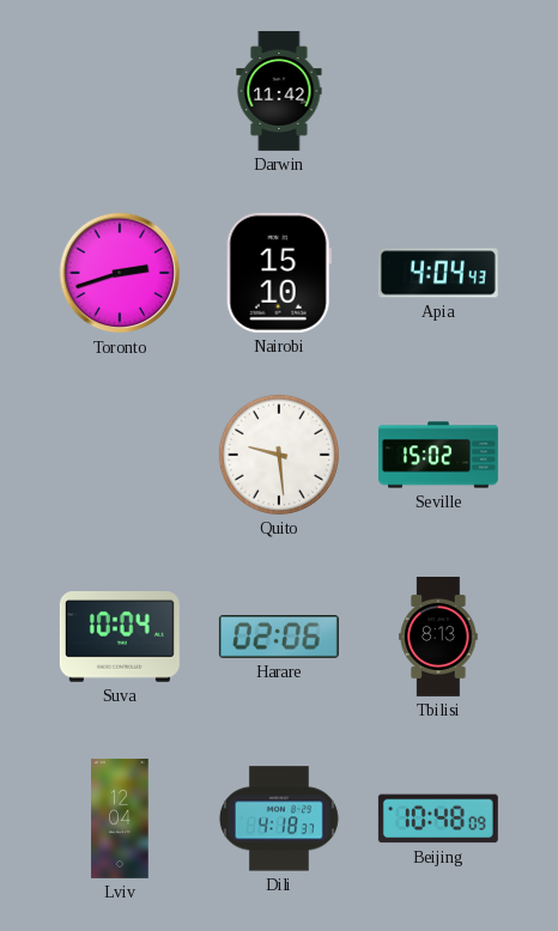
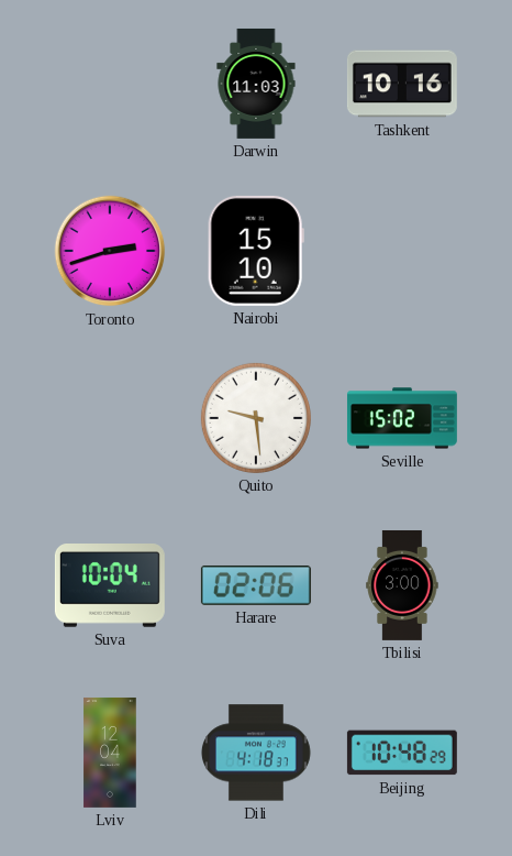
Darwin: 11:42 -> 11:03
Tashkent: none -> 10:16
Apia: 4:04 -> none
Tbilisi: 8:13 -> 3:00
Beijing: 10:48:09 -> 10:48:29
